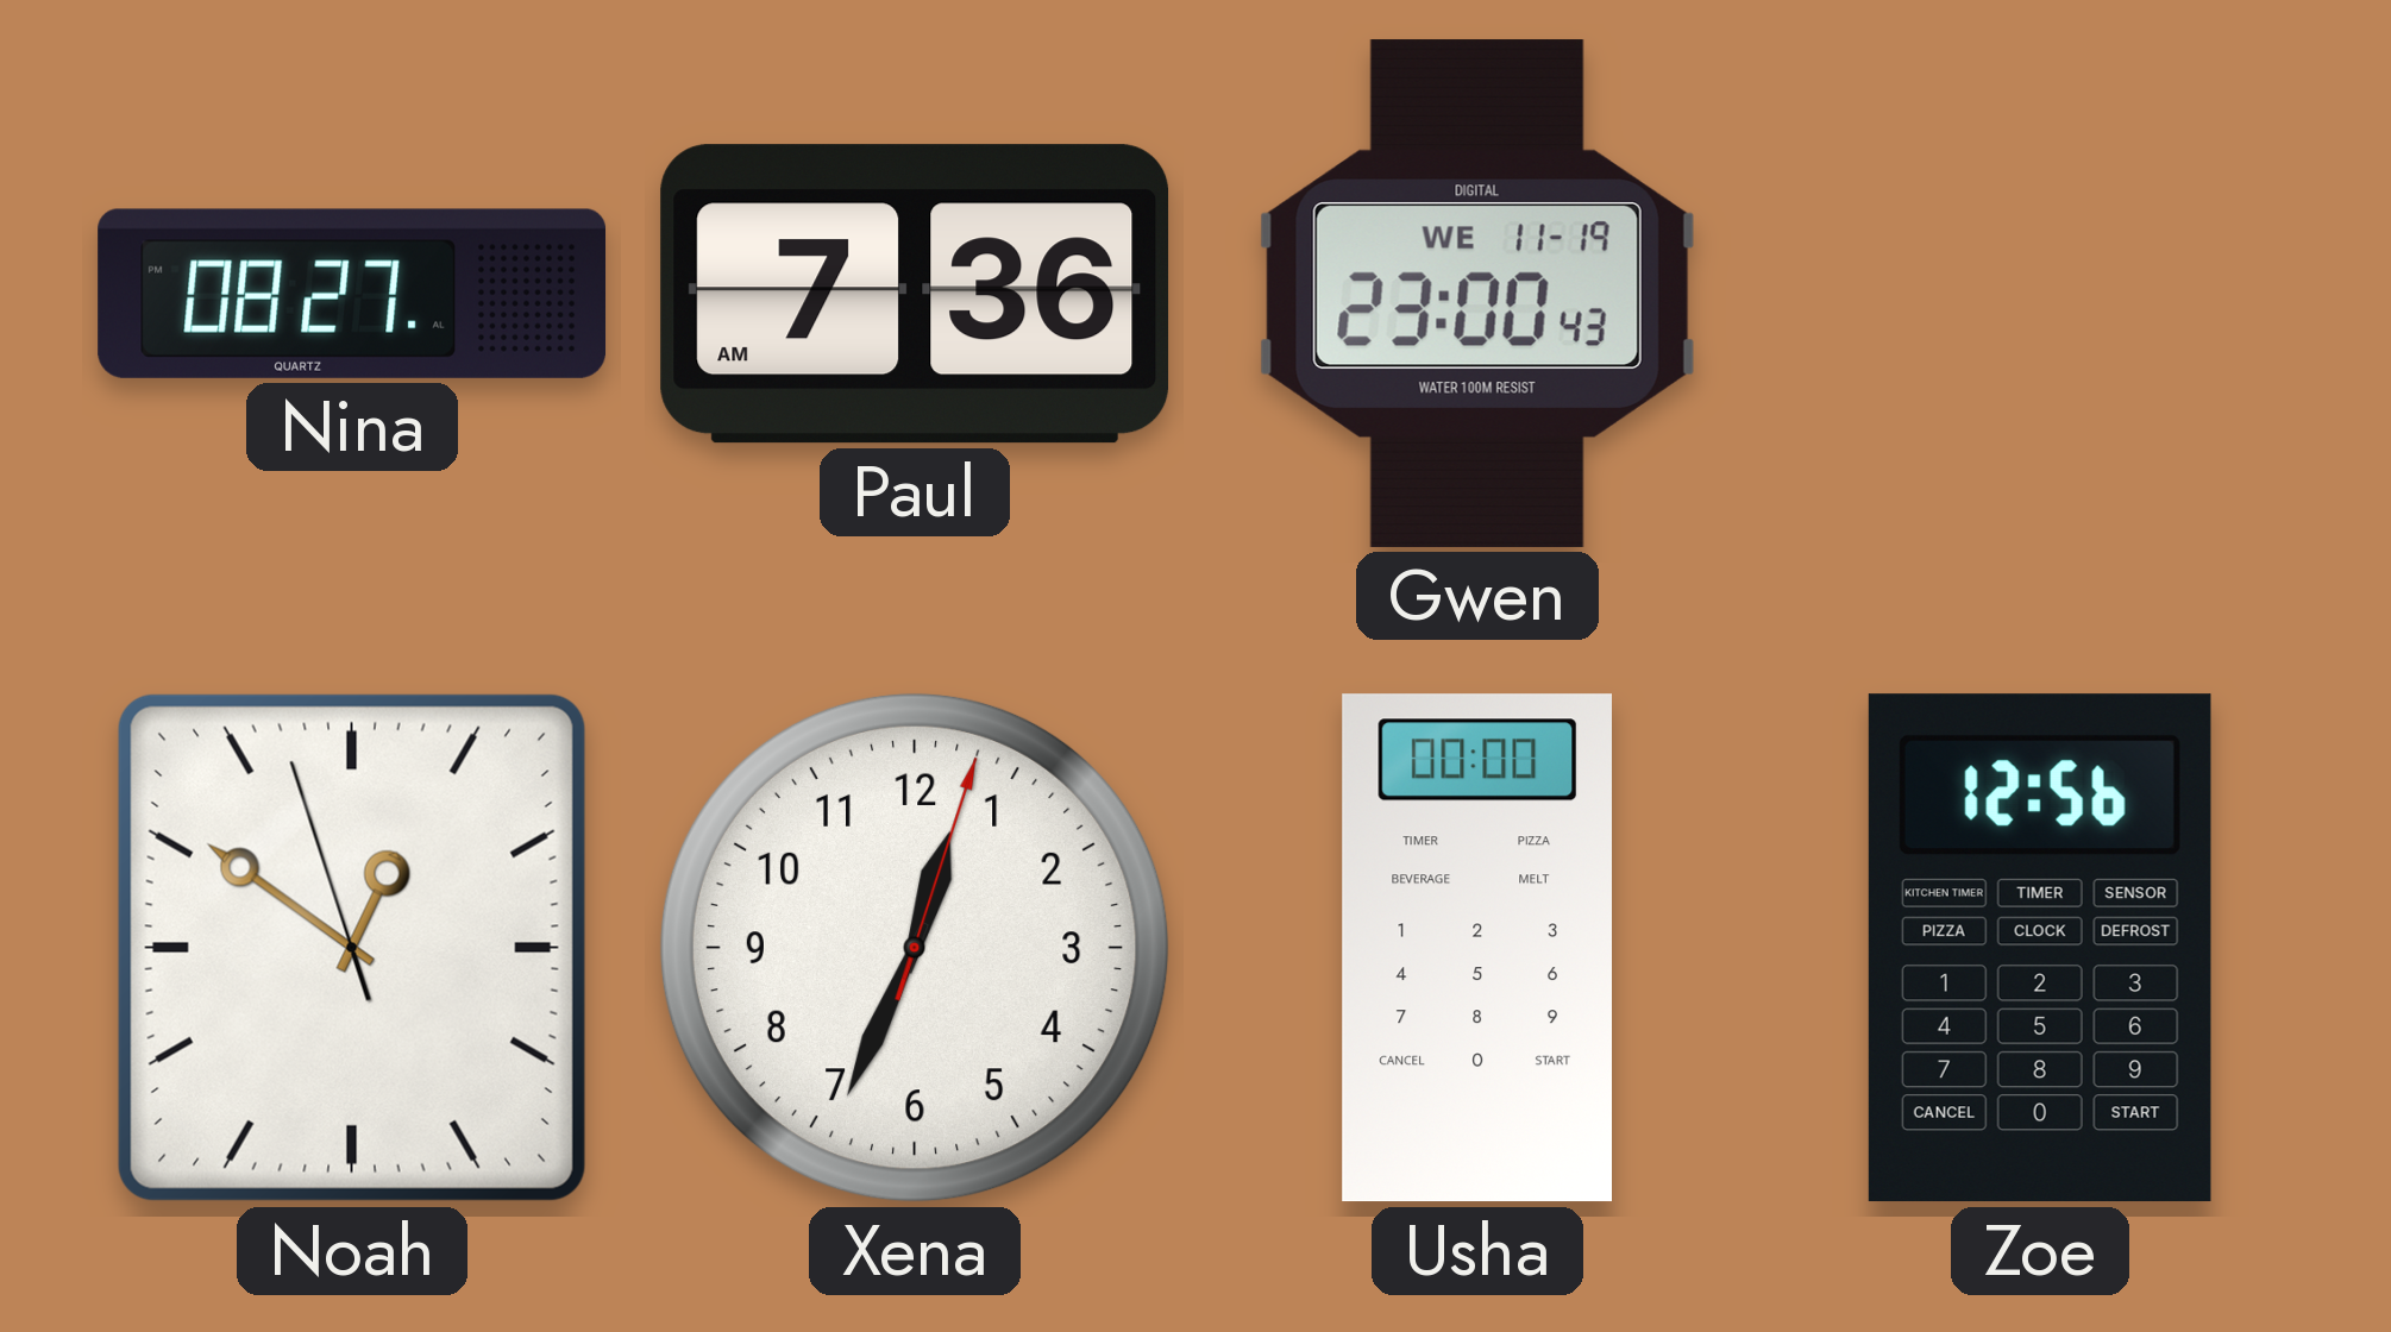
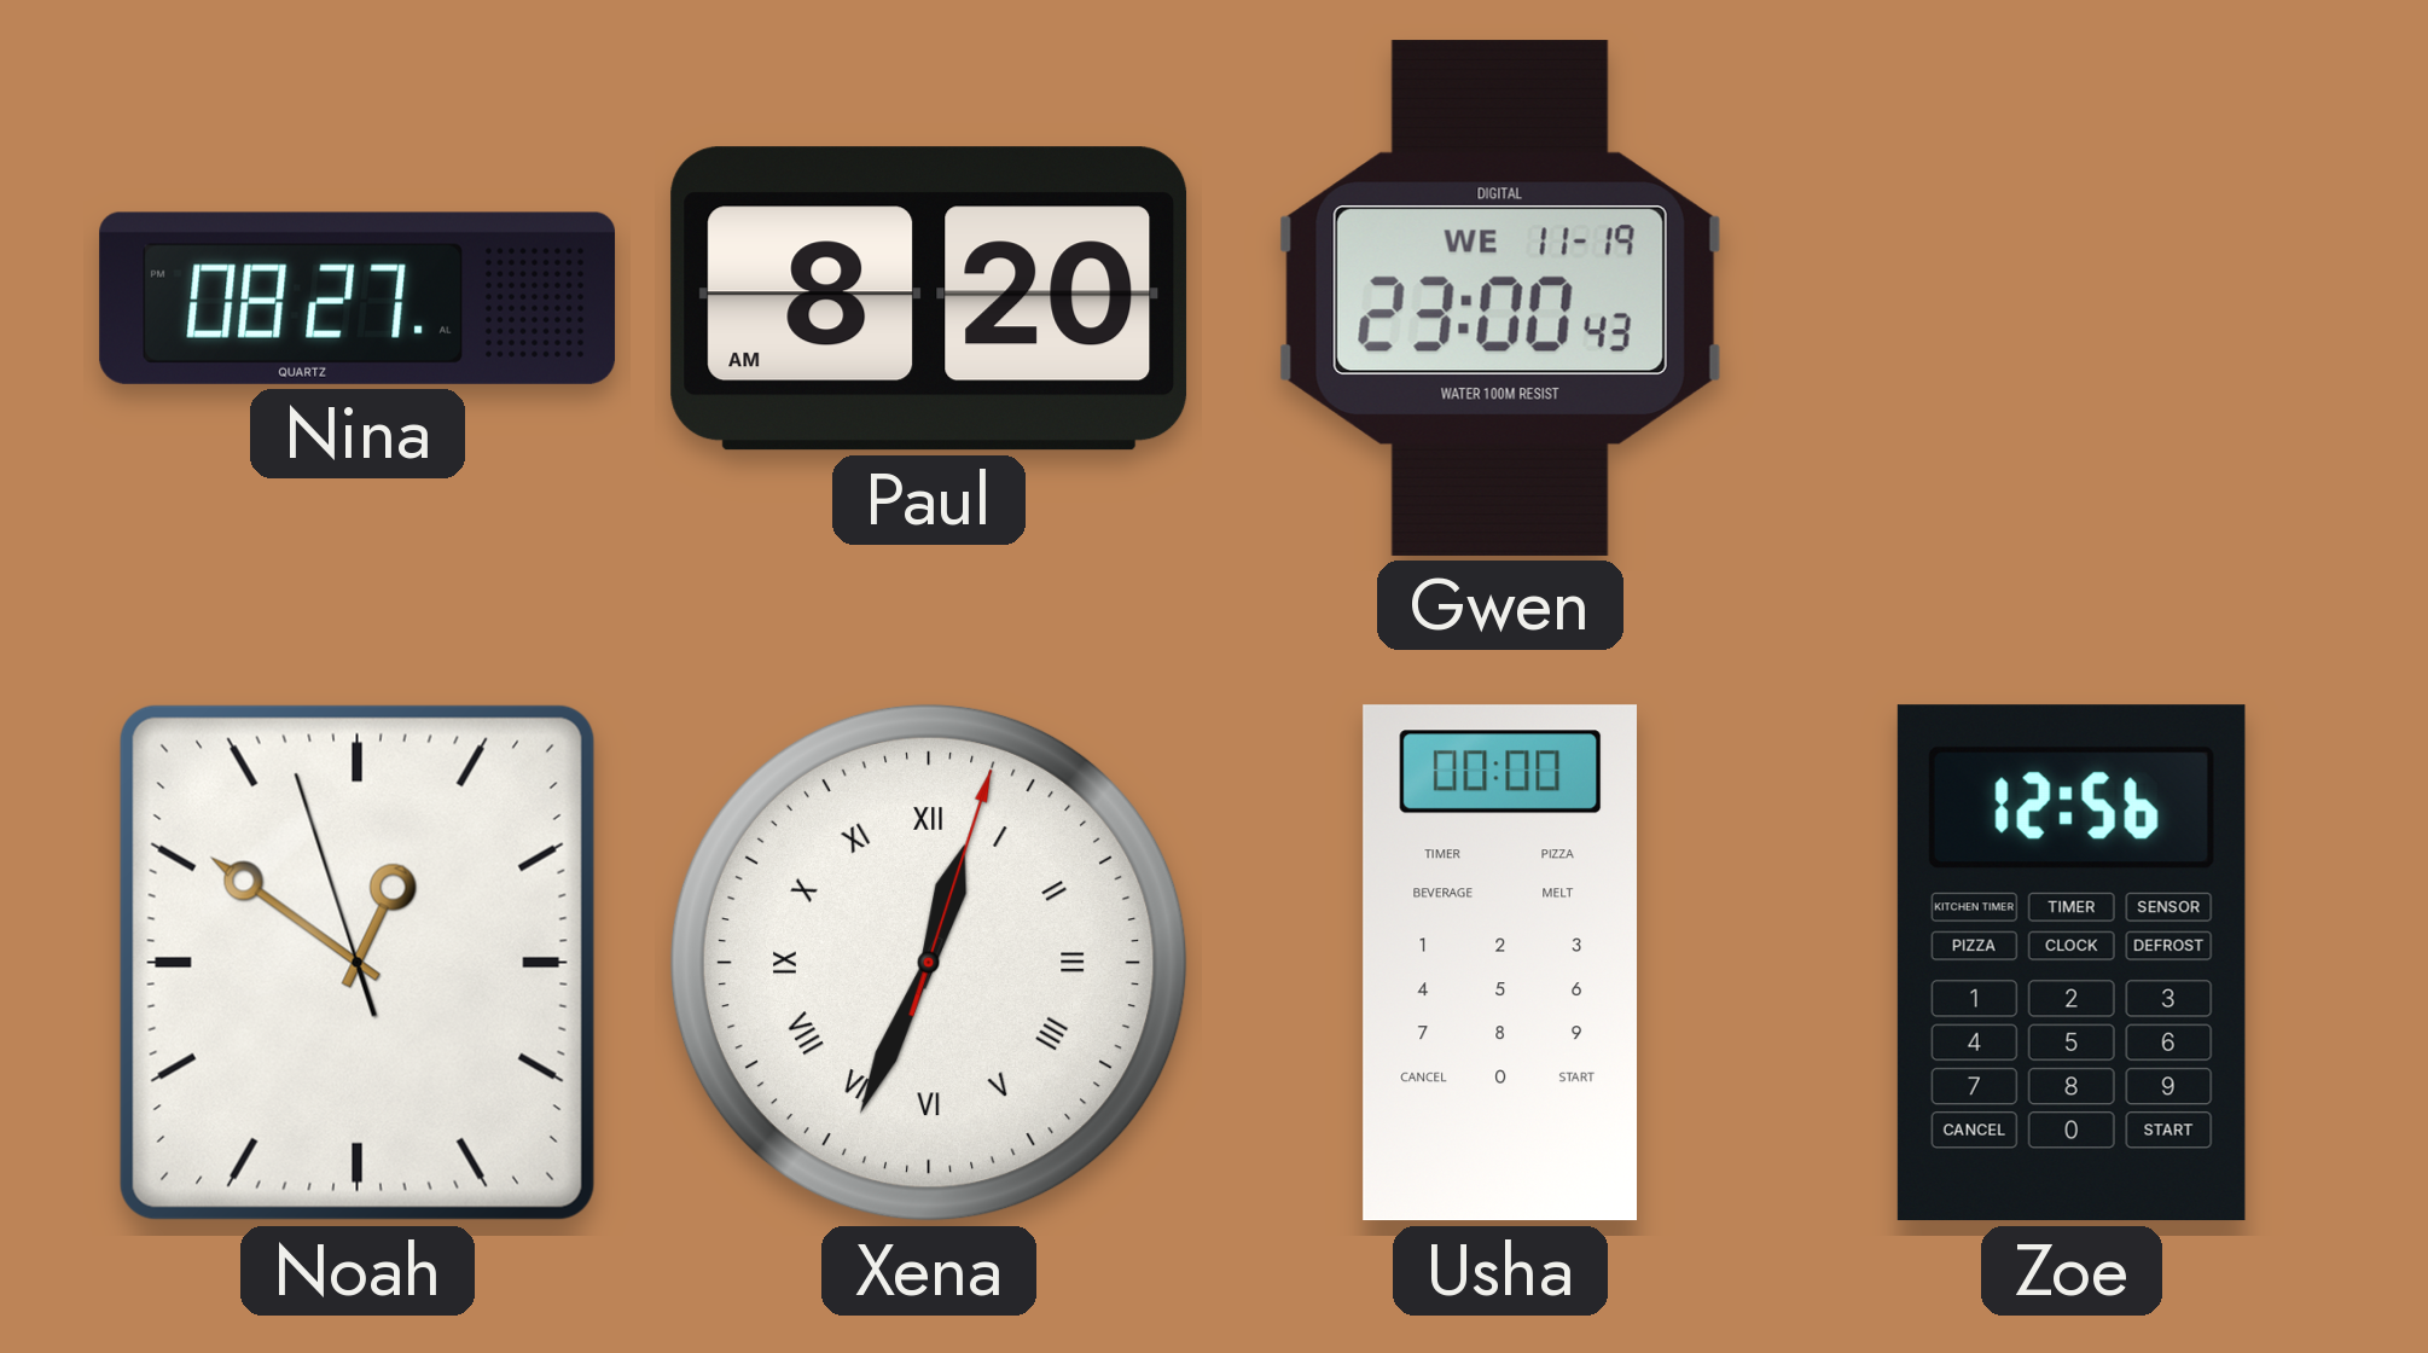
Paul: 7:36 -> 8:20
Xena numerals: Arabic -> Roman
